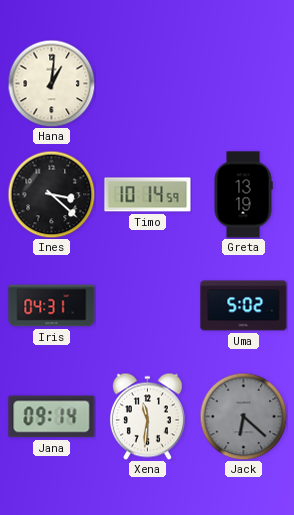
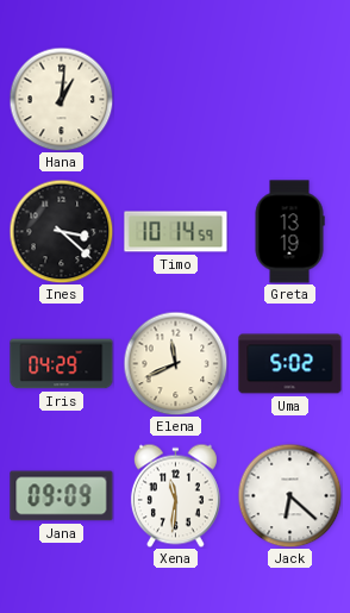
Iris: 04:31 -> 04:29
Elena: none -> 11:41
Jana: 09:14 -> 09:09
Jack dial: grey -> white
